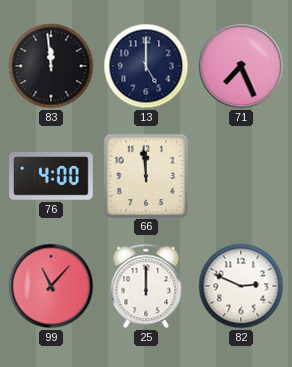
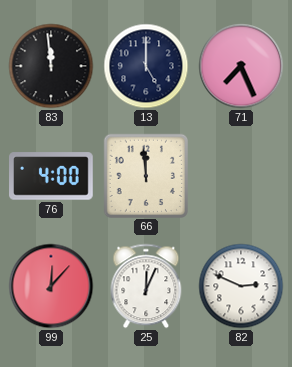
99: 11:07 -> 12:07
25: 12:00 -> 12:04
